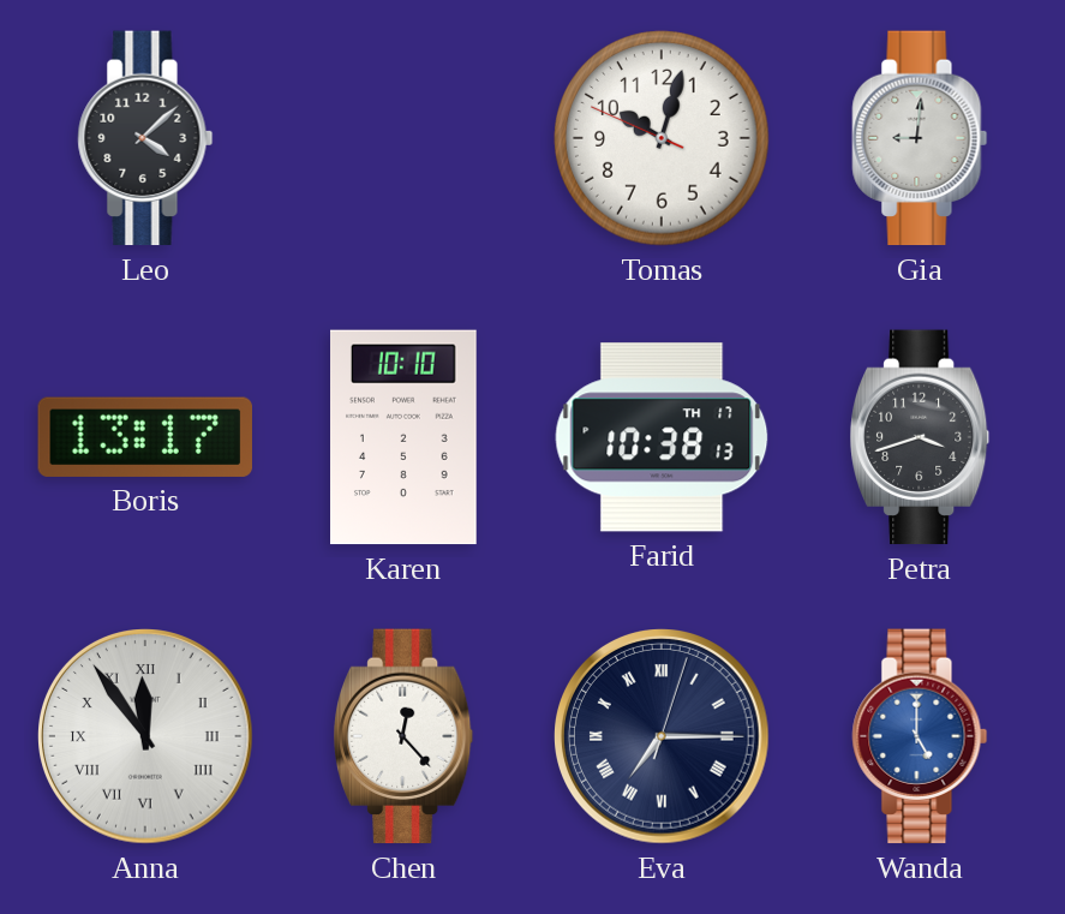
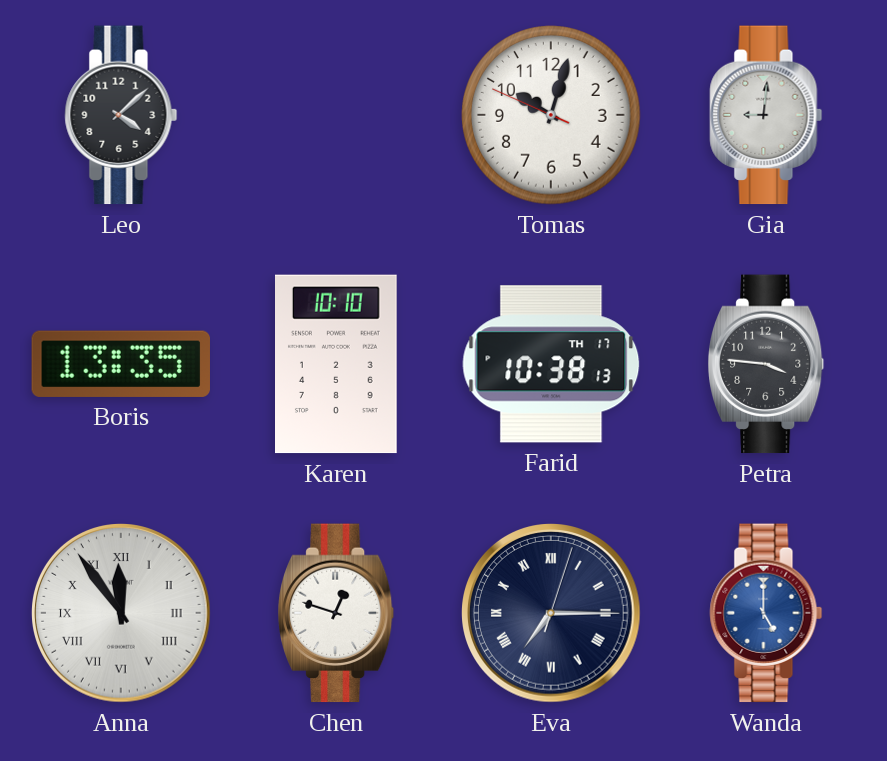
Boris: 13:17 -> 13:35
Petra: 3:42 -> 3:46
Chen: 12:23 -> 12:48
